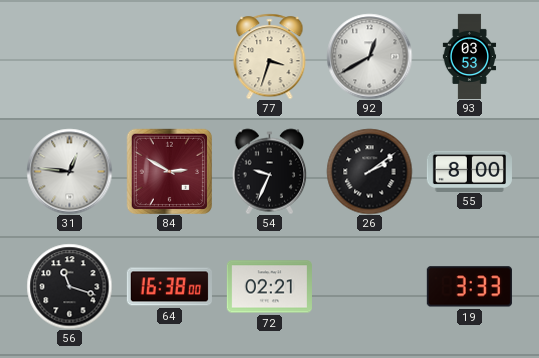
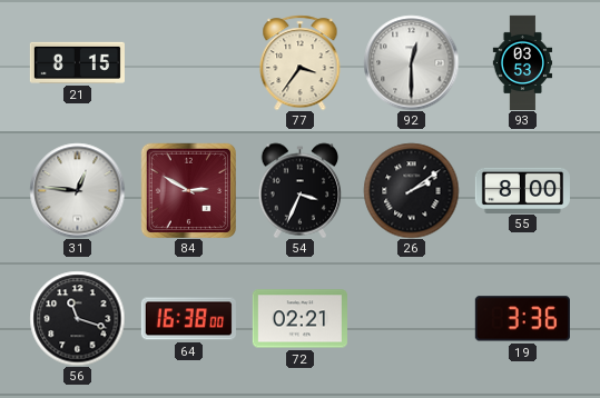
21: none -> 8:15
77: 3:33 -> 3:36
92: 12:40 -> 12:30
54: 9:34 -> 3:34
19: 3:33 -> 3:36
